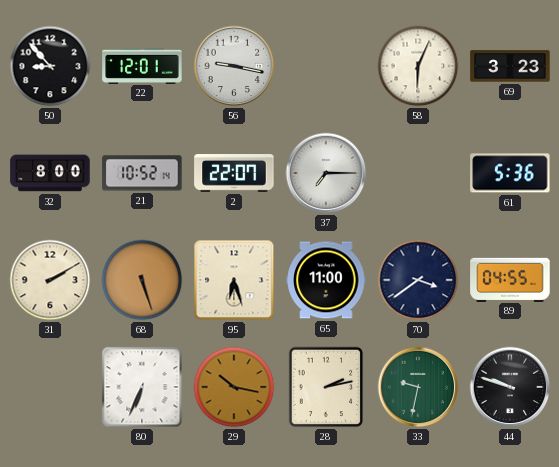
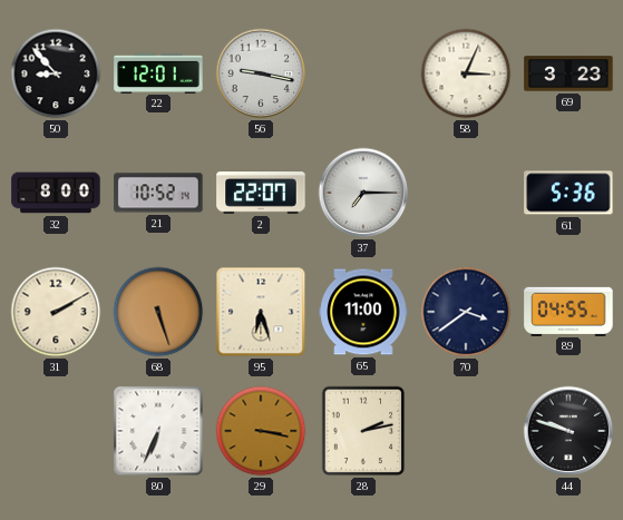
58: 6:04 -> 3:04
29: 10:17 -> 3:17
33: 9:32 -> none
